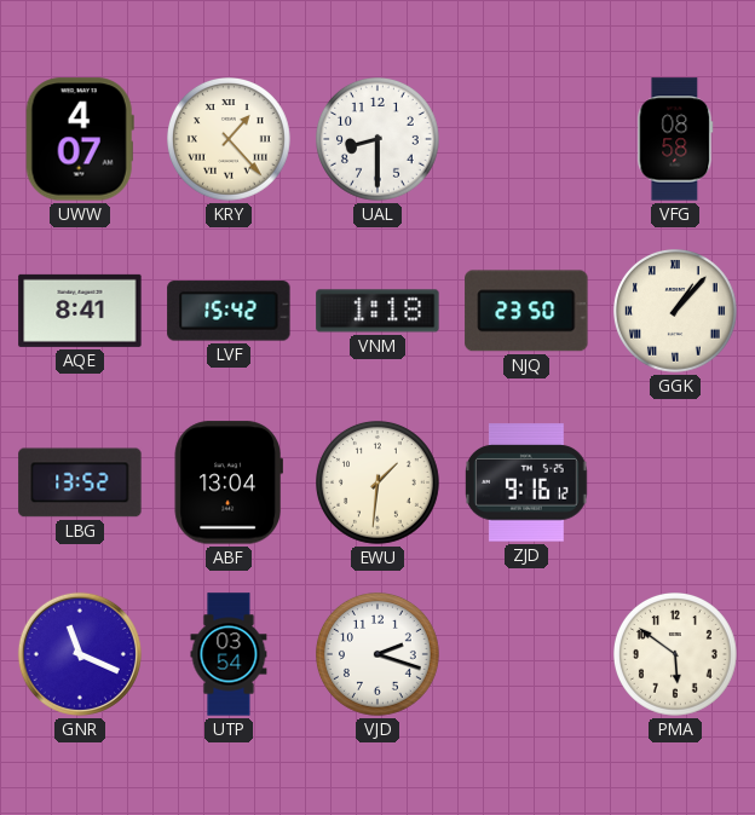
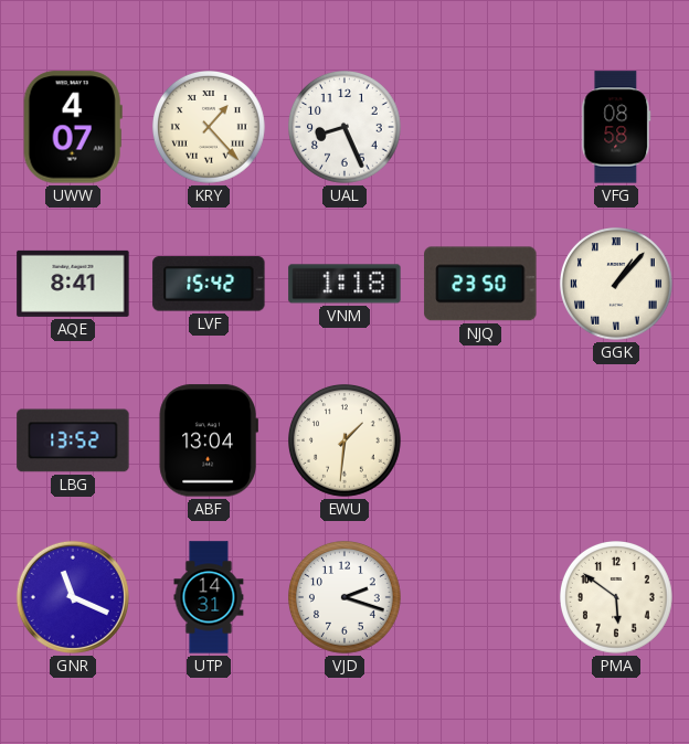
UAL: 8:30 -> 8:26
ZJD: 9:16 -> none
UTP: 03:54 -> 14:31
